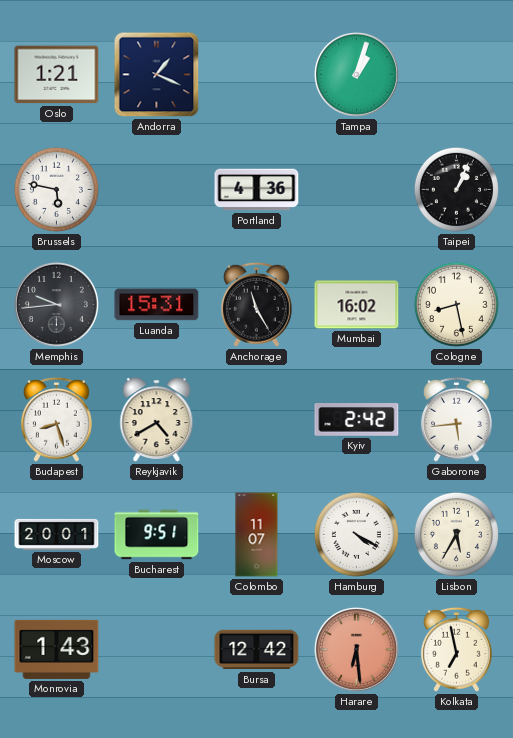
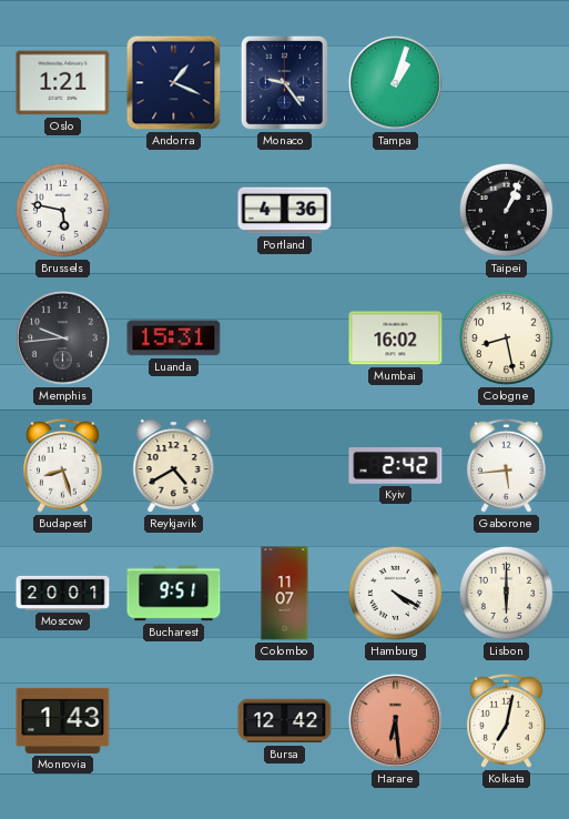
Monaco: none -> 9:24
Anchorage: 11:25 -> none
Lisbon: 5:35 -> 6:00
Kolkata: 6:58 -> 7:02
